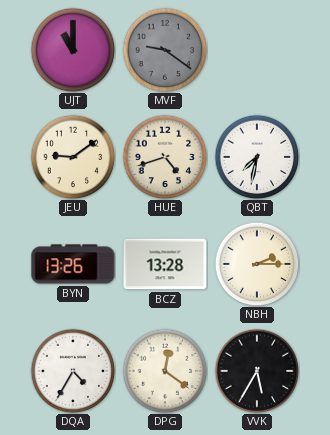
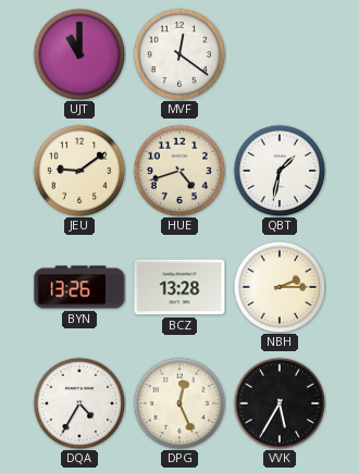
MVF: 9:21 -> 12:21
MVF dial: grey -> white
QBT: 7:32 -> 1:32
DPG: 12:21 -> 12:26
